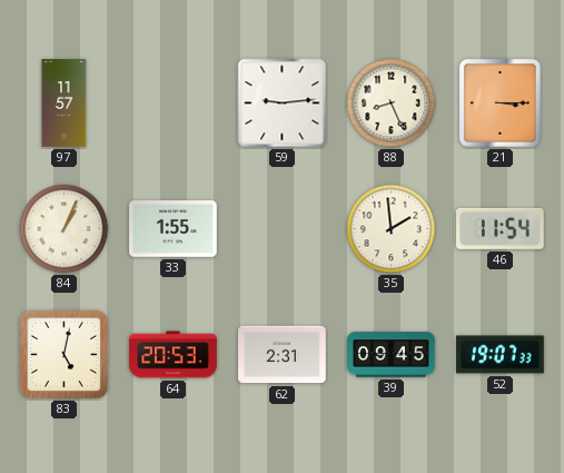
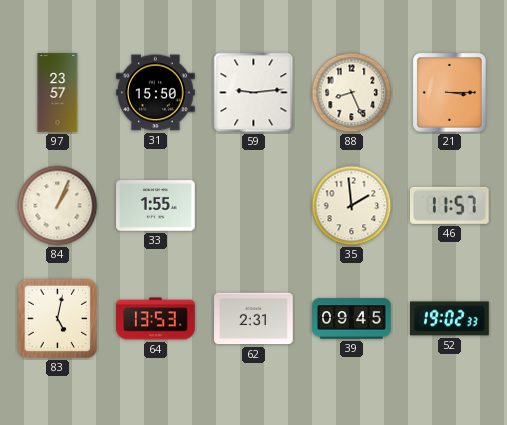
97: 11:57 -> 23:57
31: none -> 15:50
46: 11:54 -> 11:57
64: 20:53 -> 13:53
52: 19:07 -> 19:02
